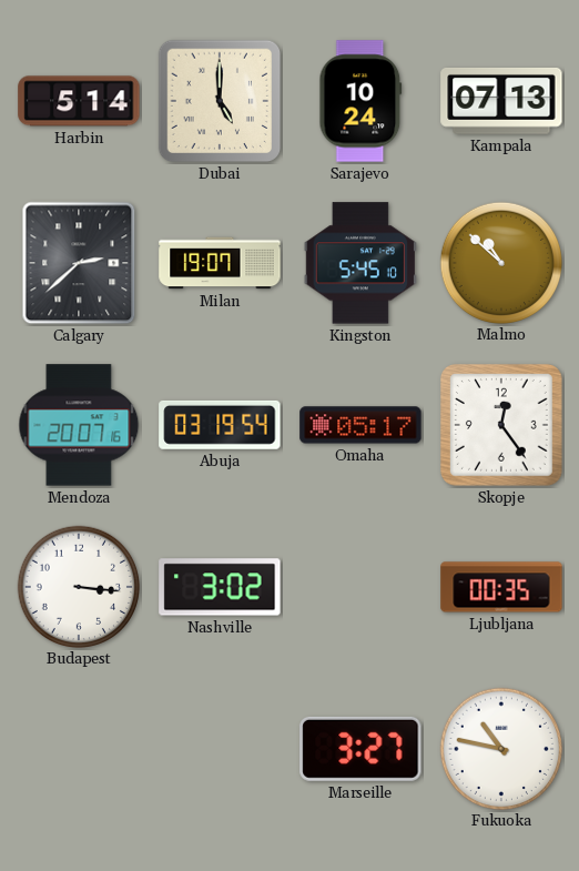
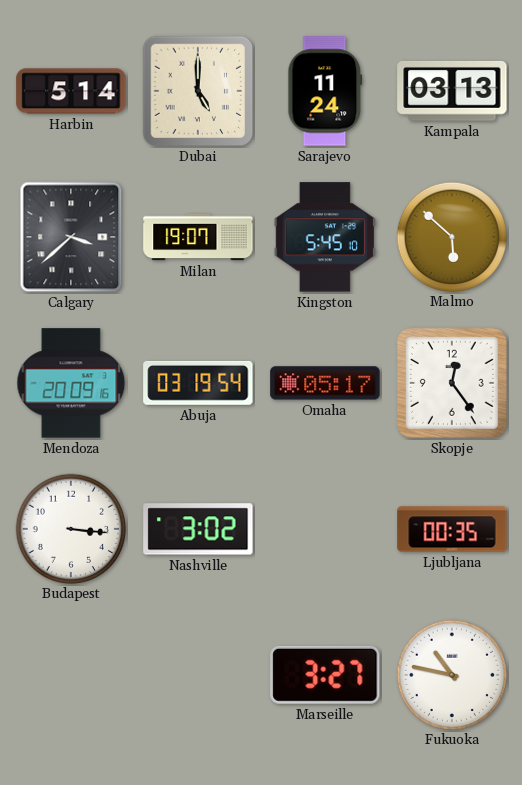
Sarajevo: 10:24 -> 11:24
Kampala: 07:13 -> 03:13
Calgary: 2:38 -> 3:38
Malmo: 10:52 -> 5:52
Mendoza: 20:07 -> 20:09
